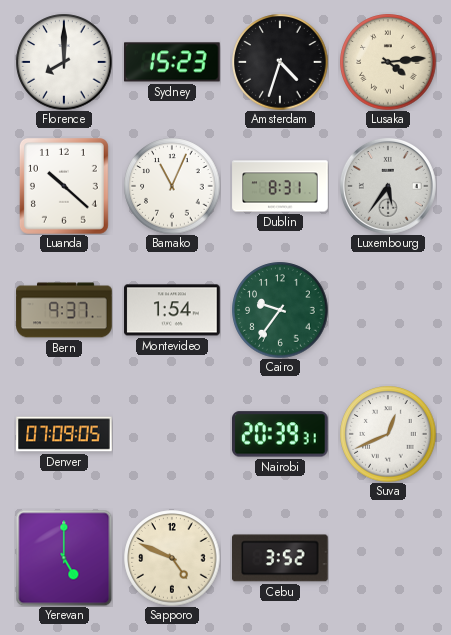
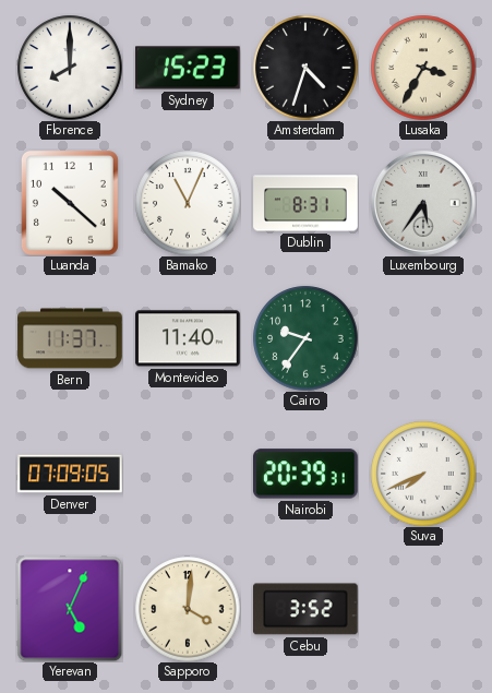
Lusaka: 4:14 -> 3:35
Bern: 9:37 -> 11:37
Montevideo: 1:54 -> 11:40
Suva: 12:41 -> 7:41
Yerevan: 5:00 -> 5:04
Sapporo: 4:49 -> 4:01
